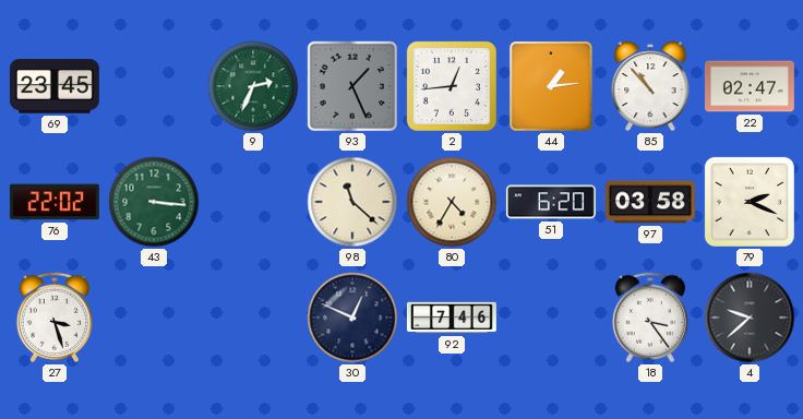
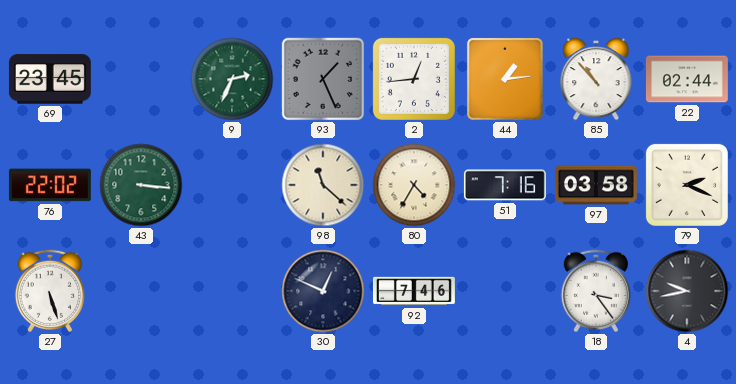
22: 02:47 -> 02:44
51: 6:20 -> 7:16
27: 3:27 -> 5:27
4: 9:38 -> 9:43
